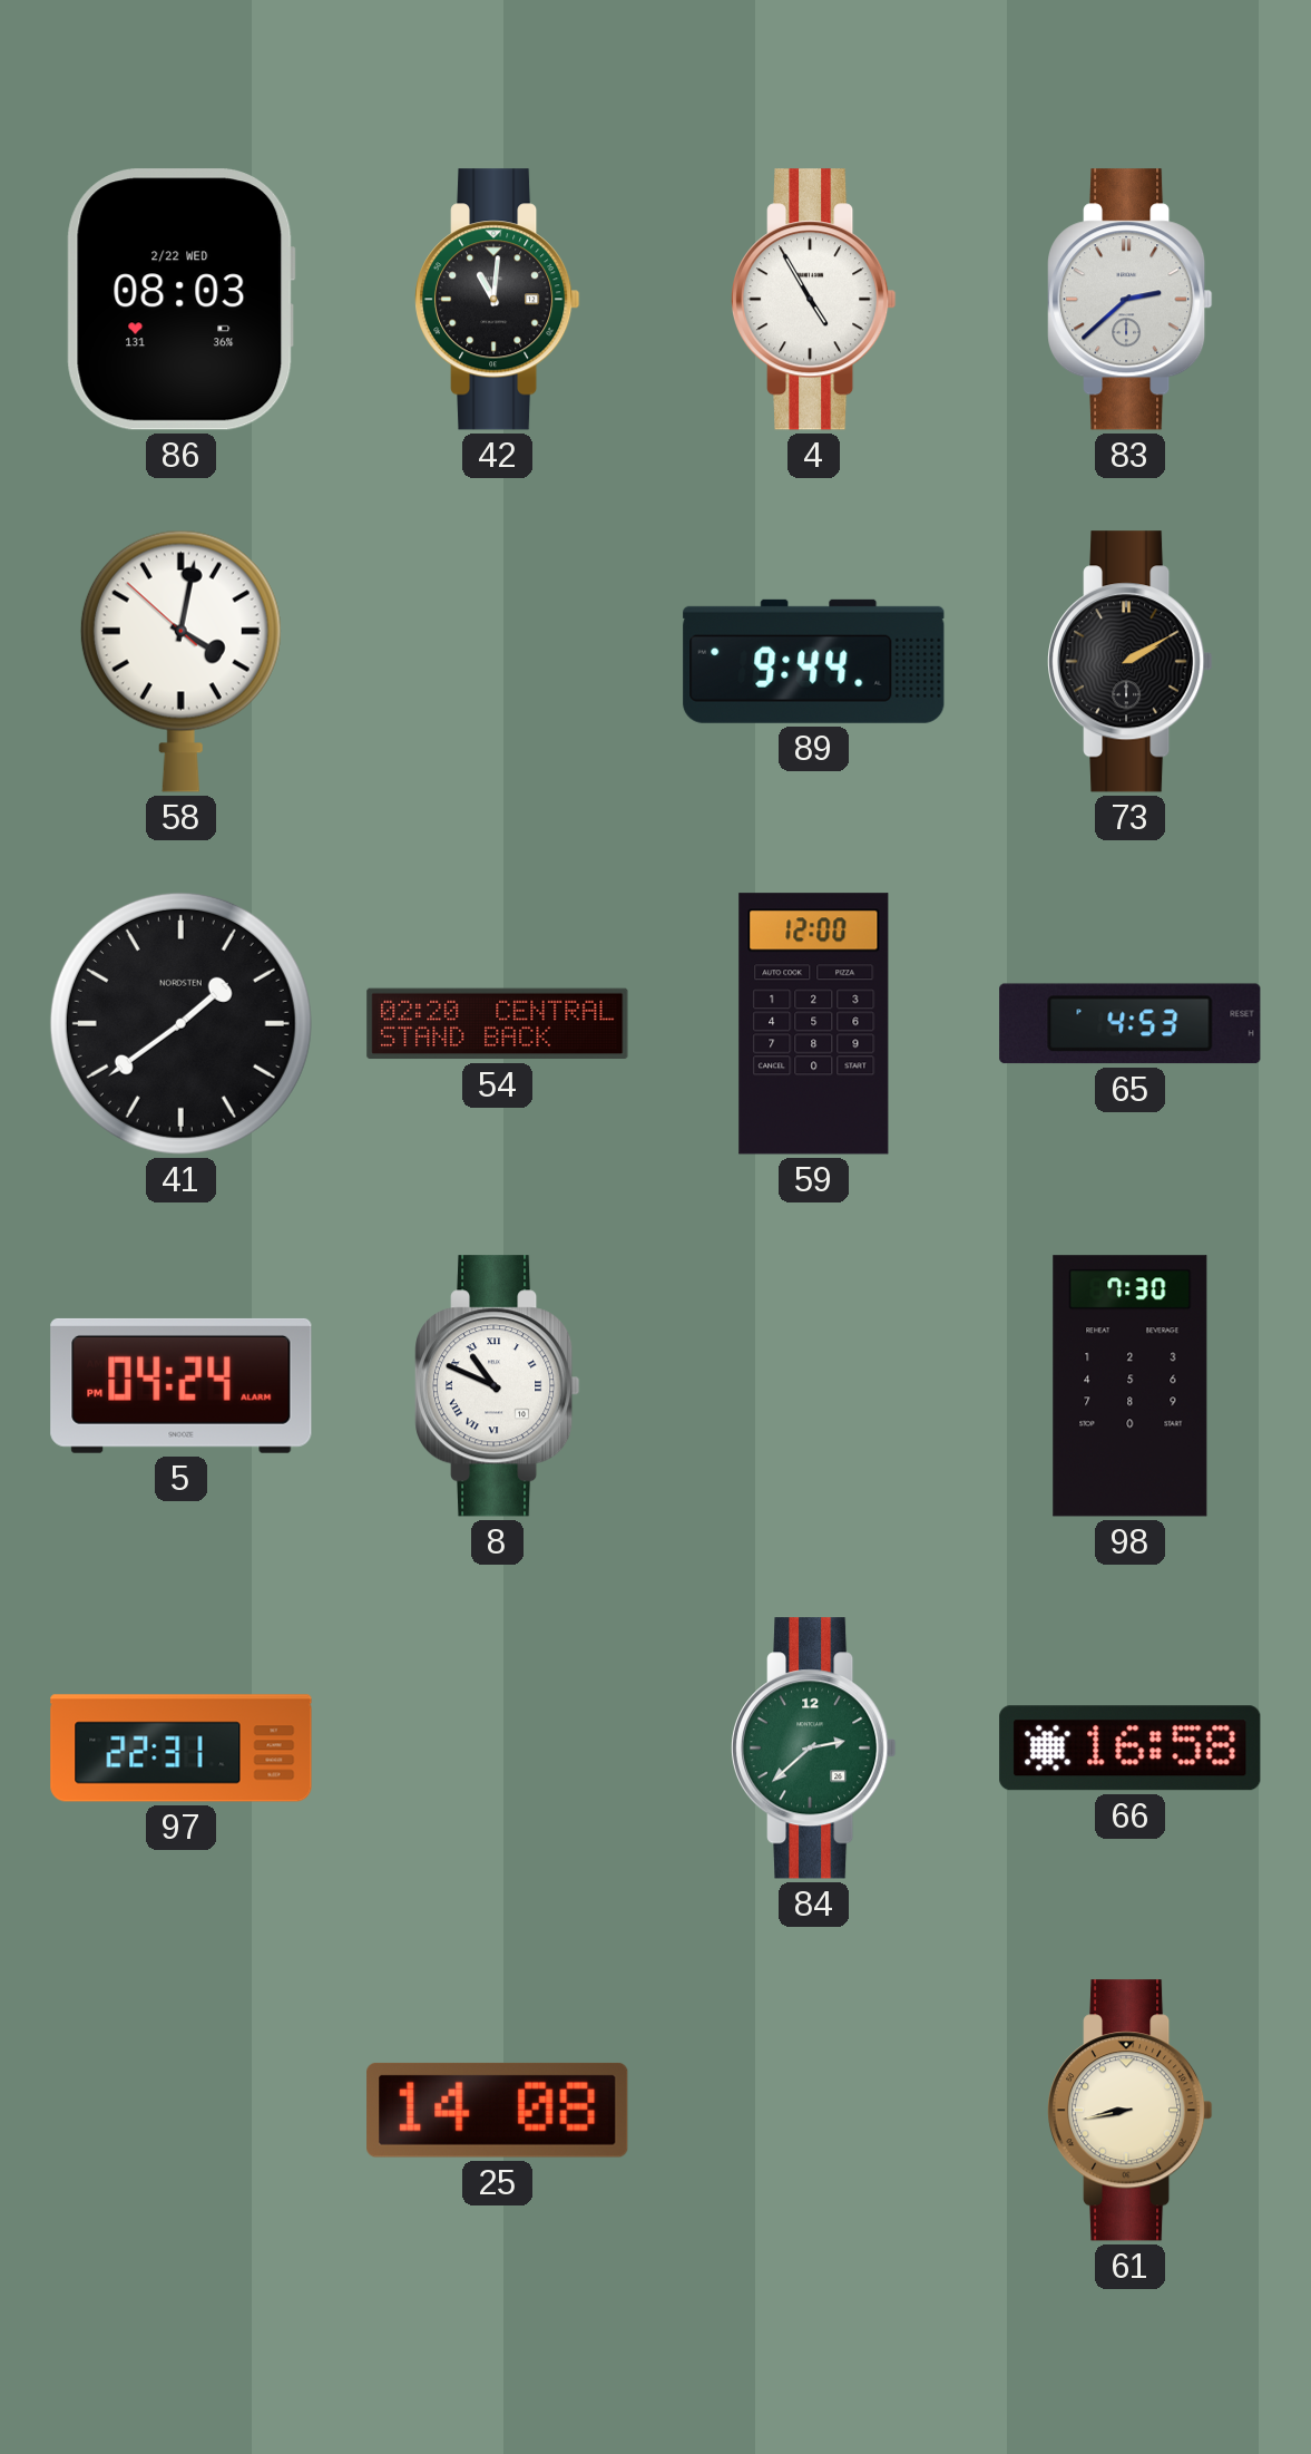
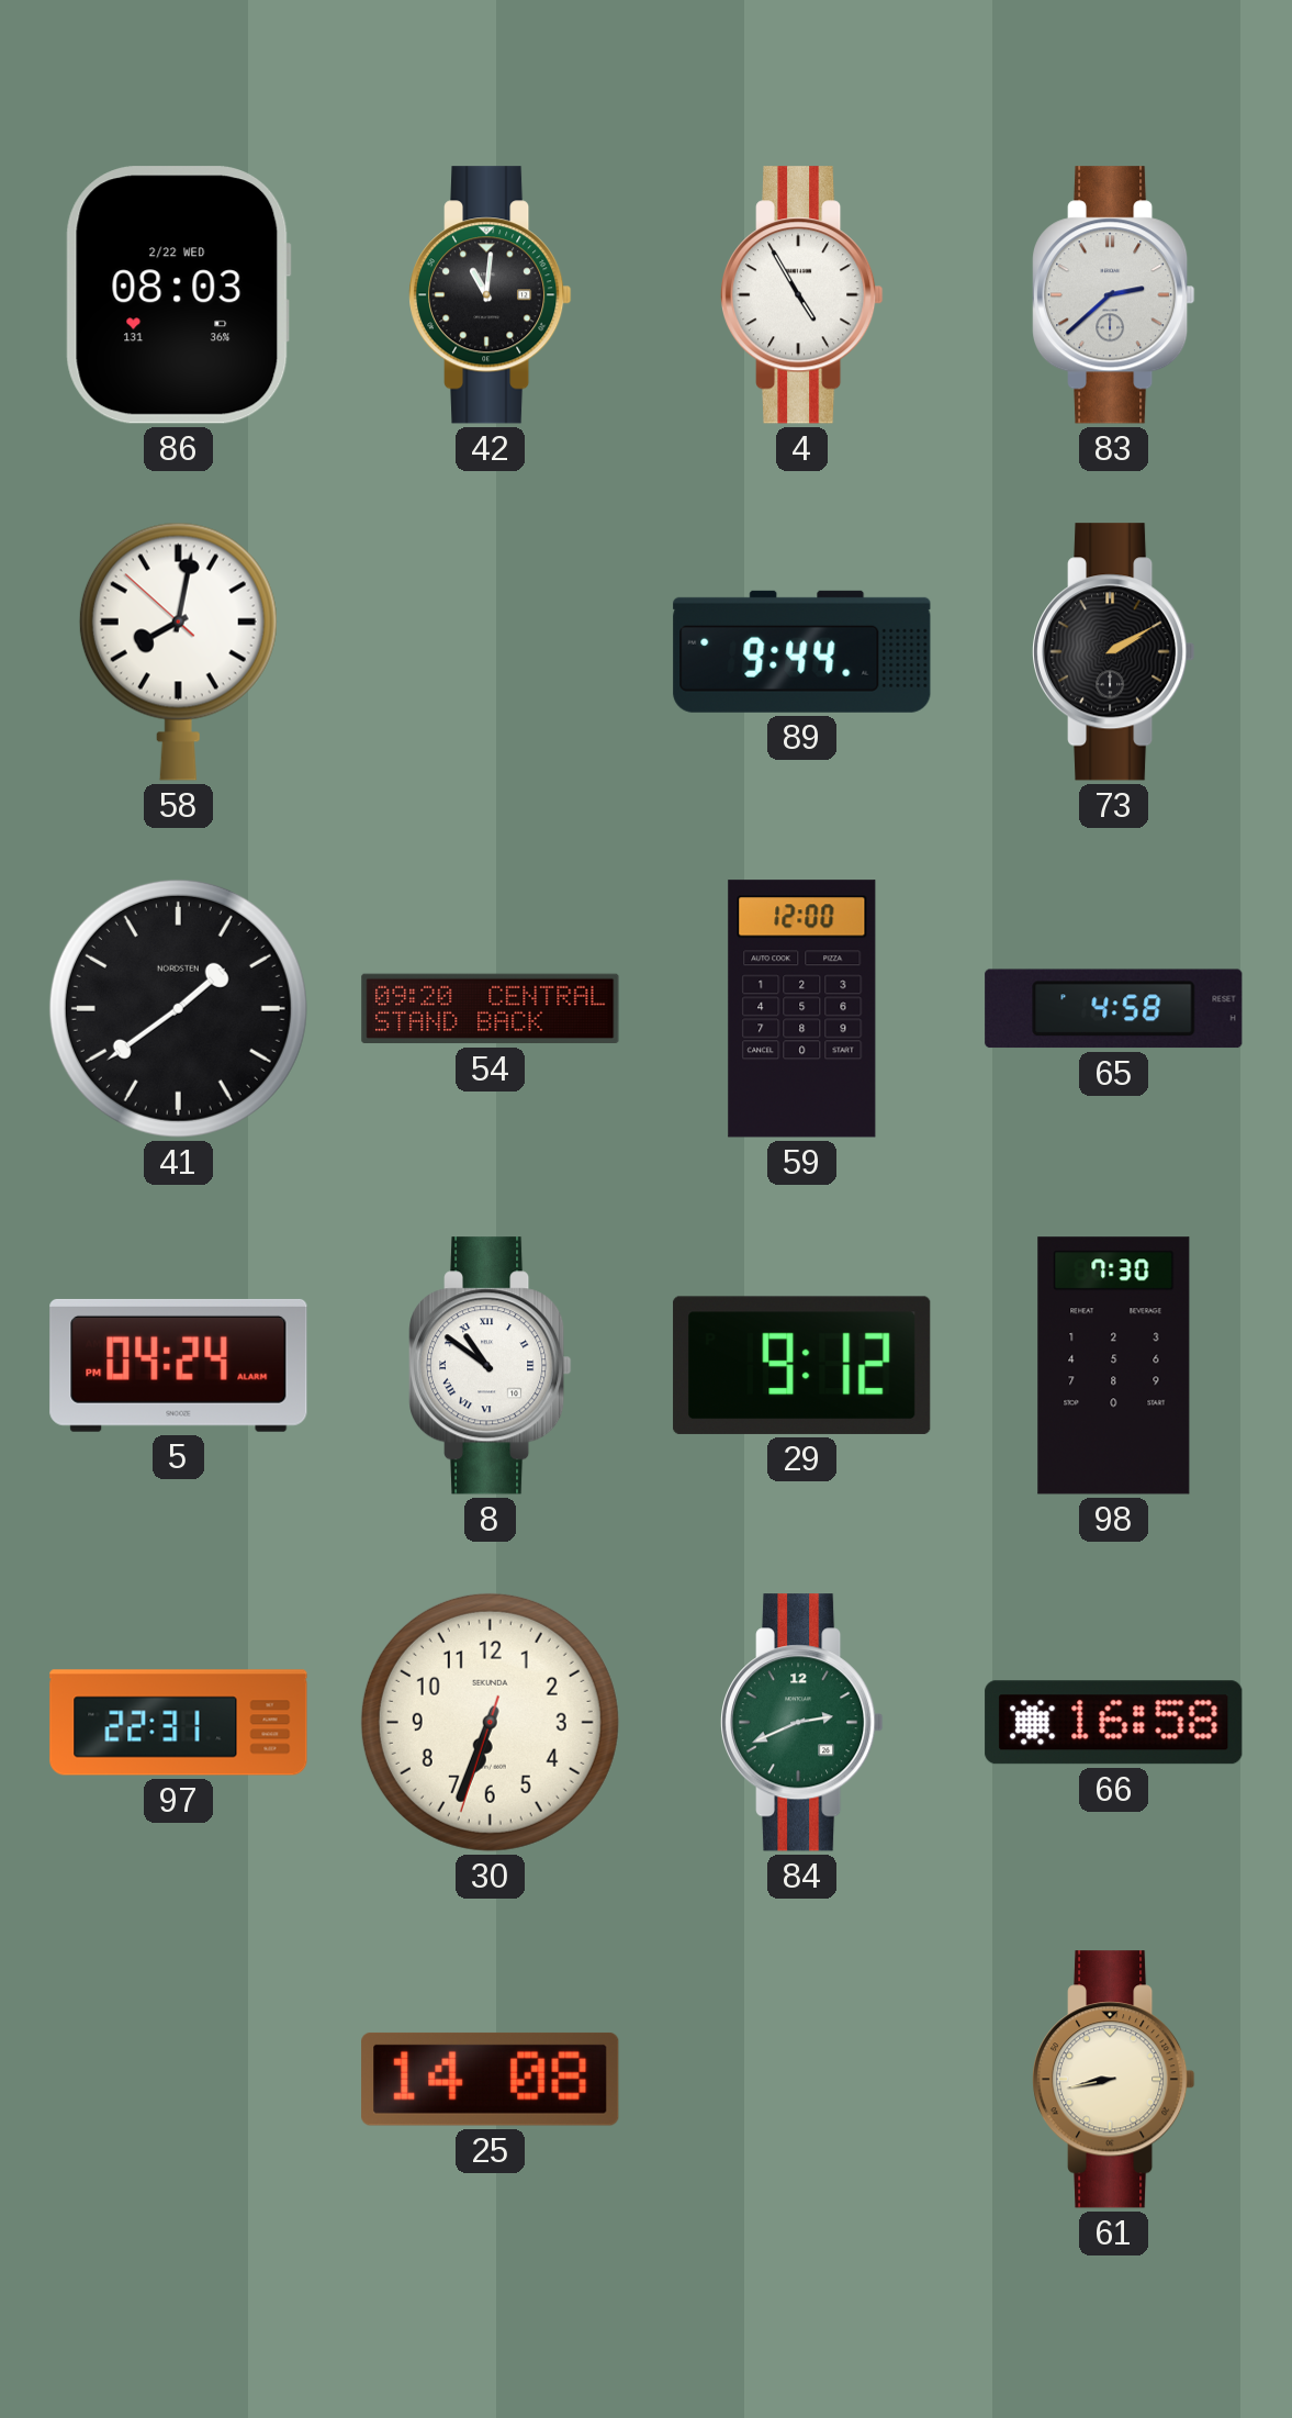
58: 4:01 -> 8:01
54: 02:20 -> 09:20
65: 4:53 -> 4:58
8: 10:49 -> 10:51
29: none -> 9:12
30: none -> 6:33
84: 2:38 -> 2:41
